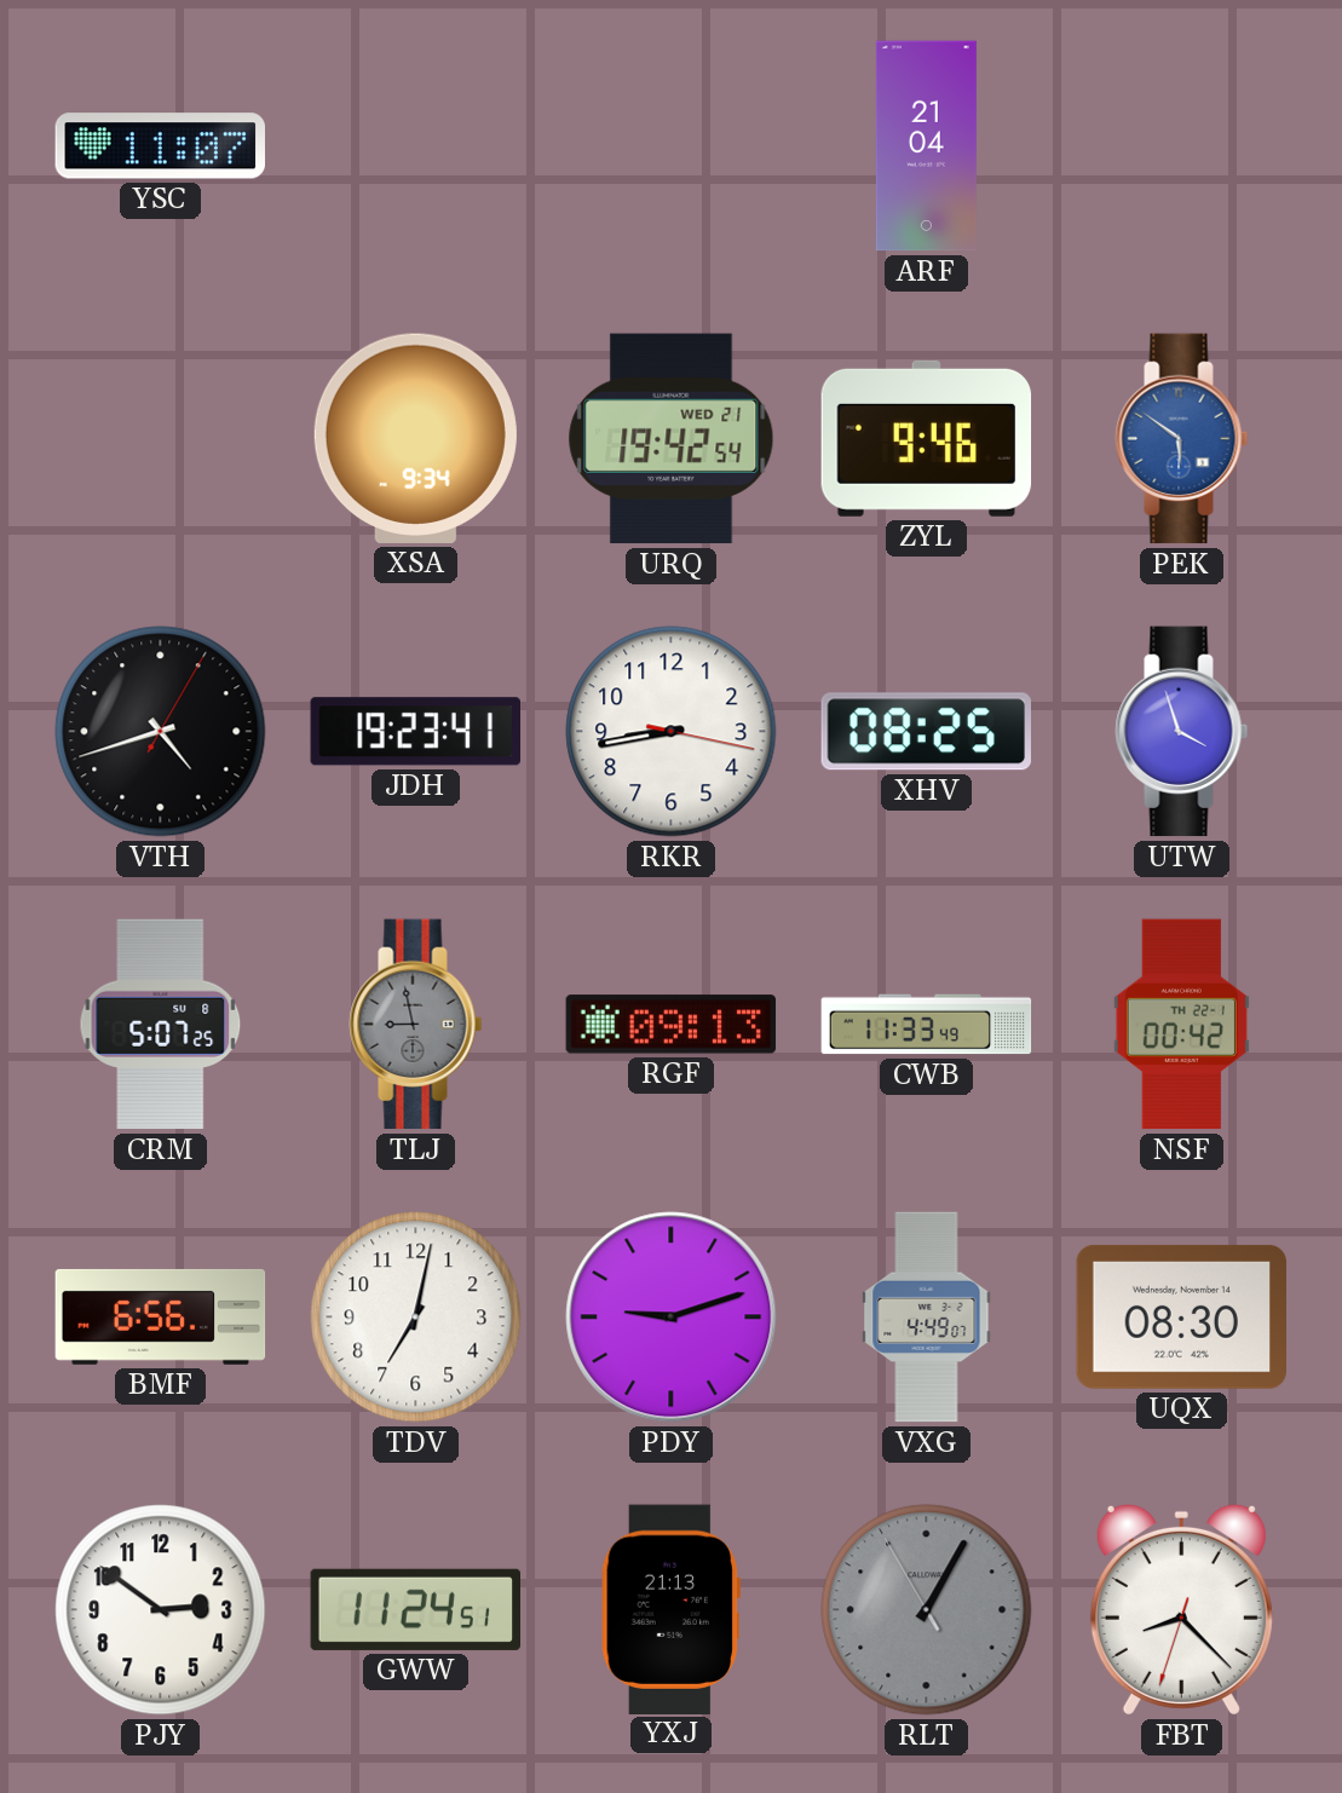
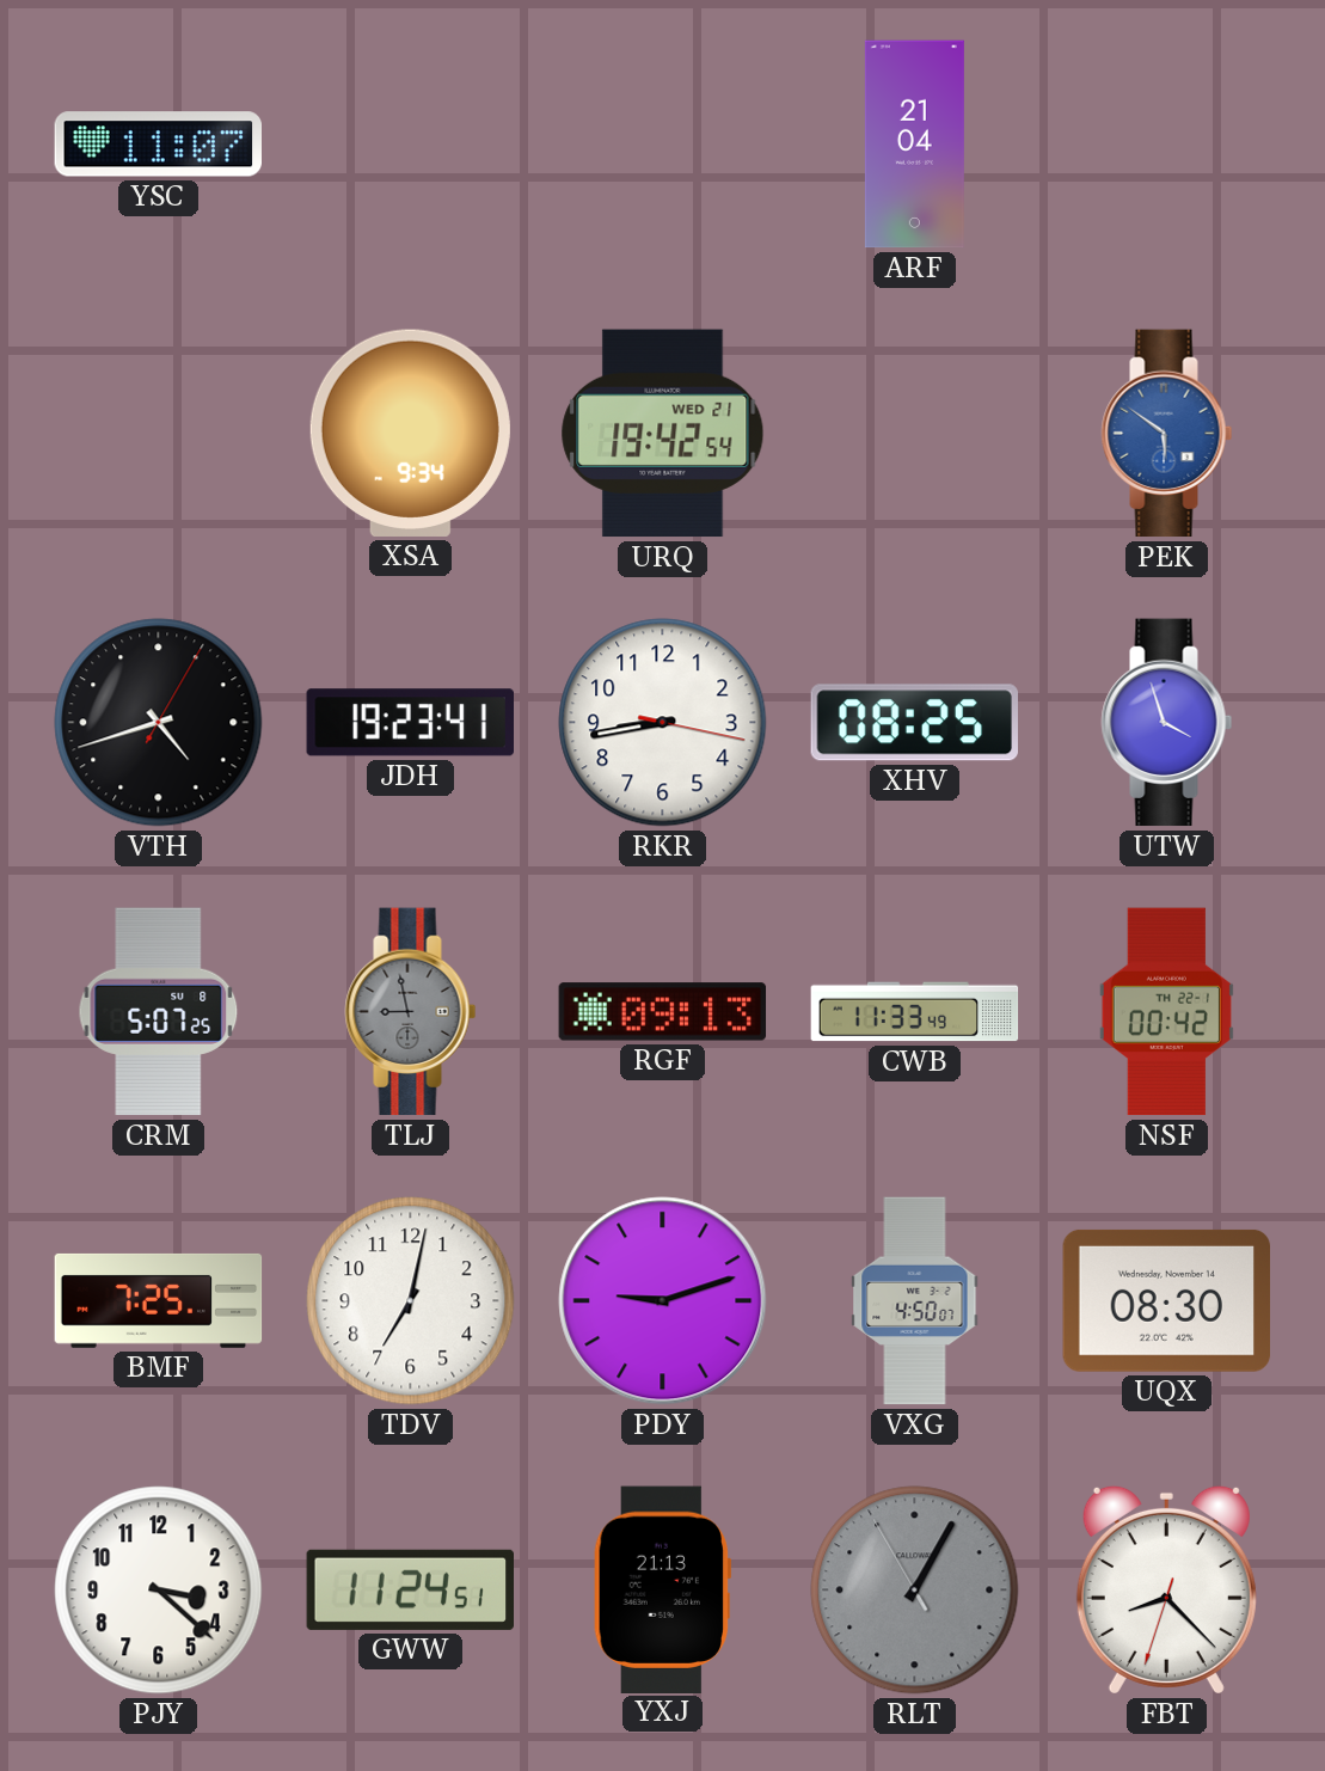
ZYL: 9:46 -> none
BMF: 6:56 -> 7:25
VXG: 4:49 -> 4:50
PJY: 2:51 -> 3:22
